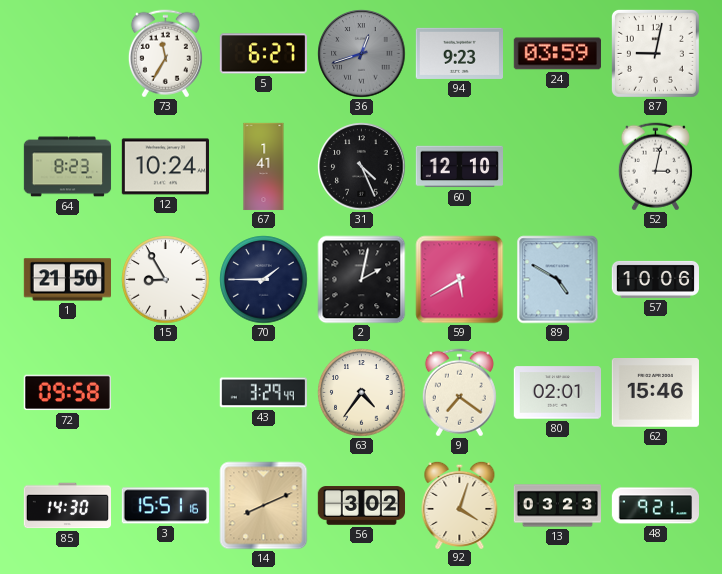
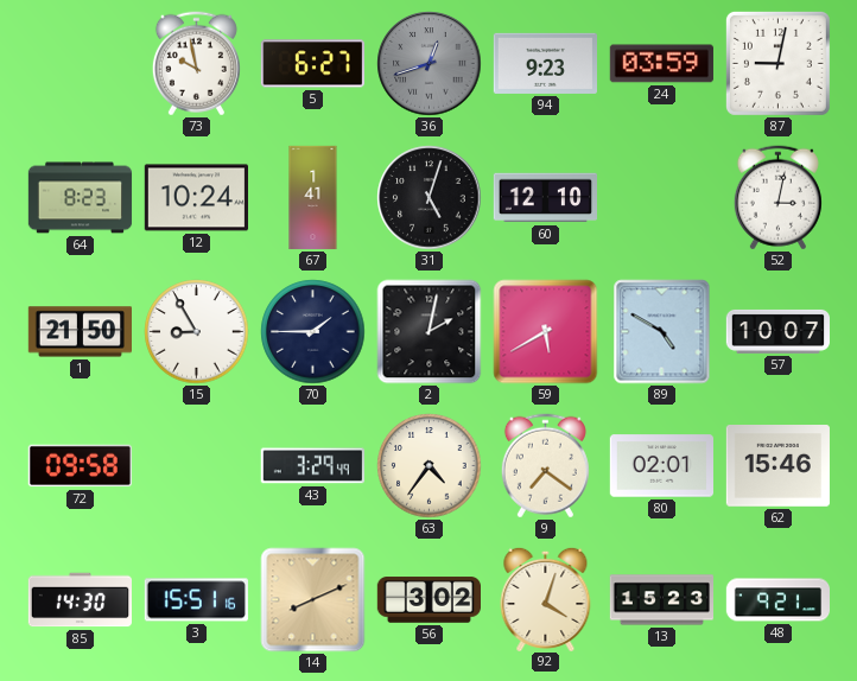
73: 11:35 -> 9:58
31: 4:26 -> 5:03
57: 10:06 -> 10:07
13: 03:23 -> 15:23
